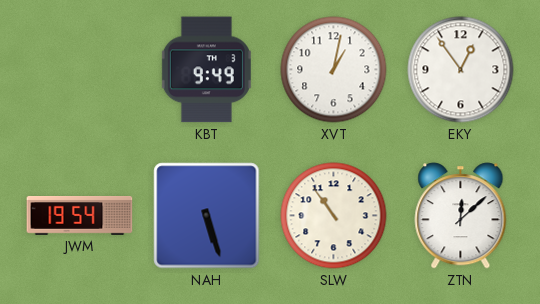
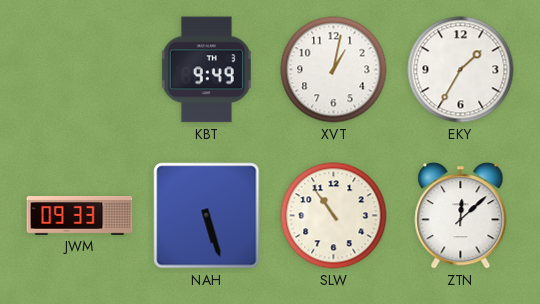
EKY: 12:54 -> 1:35
JWM: 19:54 -> 09:33
